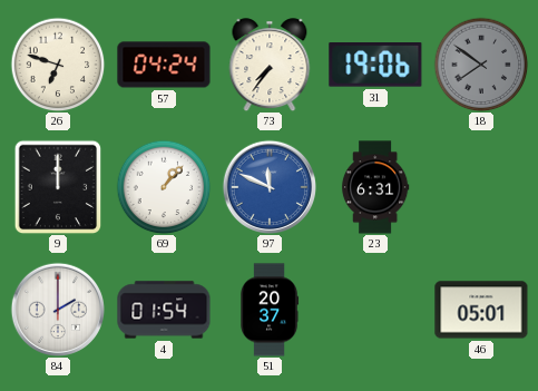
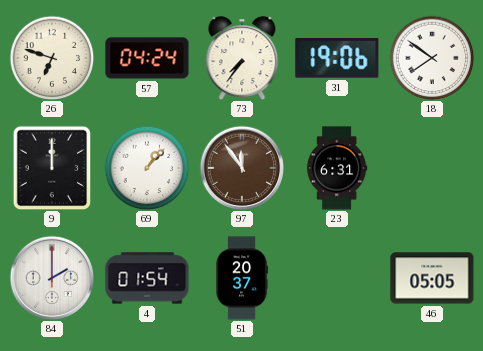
18 dial: grey -> white
97: 11:49 -> 11:54
97 dial: blue -> brown
46: 05:01 -> 05:05
